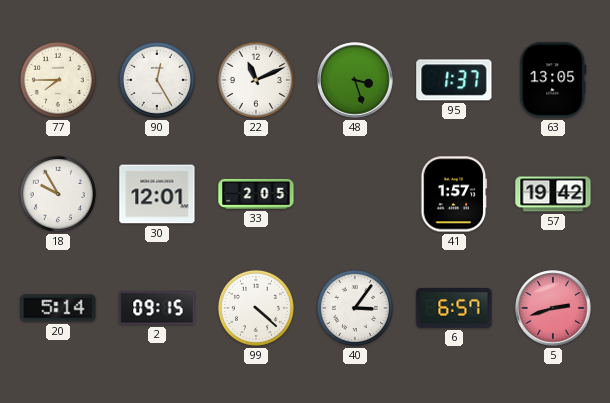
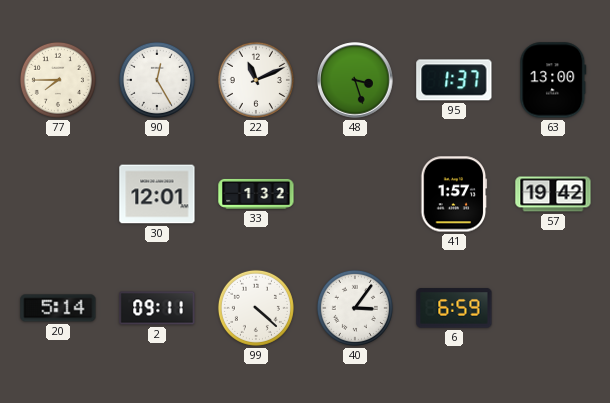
63: 13:05 -> 13:00
18: 9:55 -> none
33: 2:05 -> 1:32
2: 09:15 -> 09:11
6: 6:57 -> 6:59
5: 2:42 -> none
